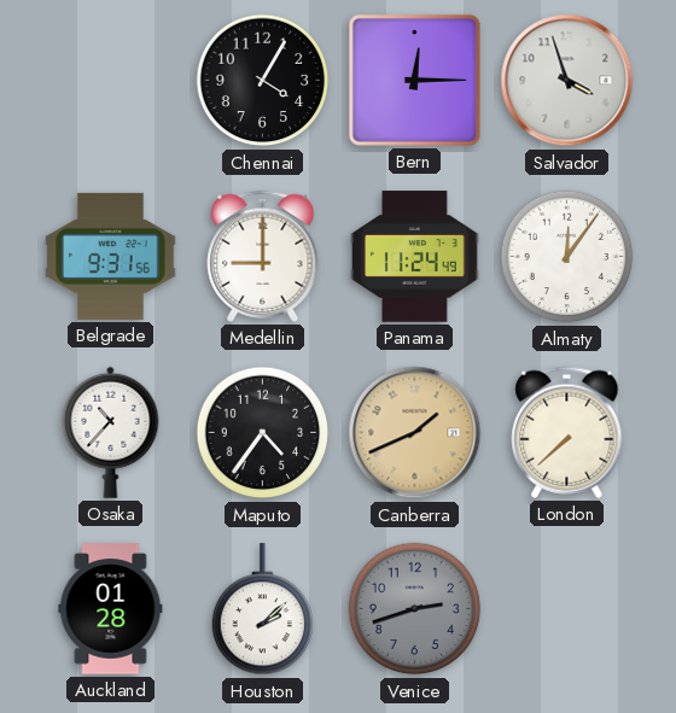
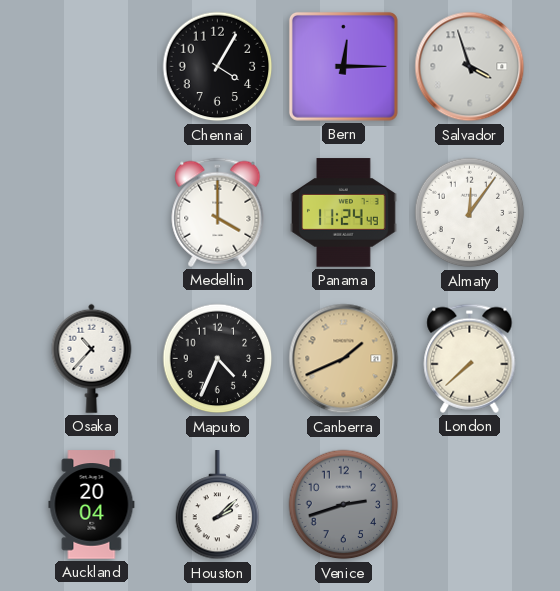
Belgrade: 9:31 -> none
Medellin: 9:00 -> 4:00
Maputo: 4:36 -> 4:34
Auckland: 01:28 -> 20:04
